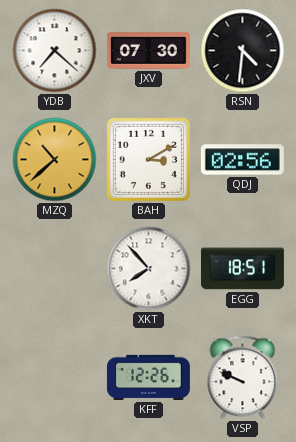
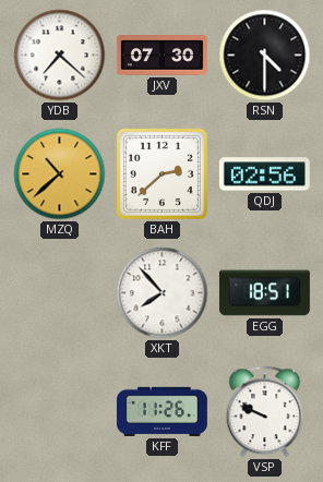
RSN: 4:31 -> 4:30
BAH: 3:10 -> 2:38
KFF: 12:26 -> 11:26
